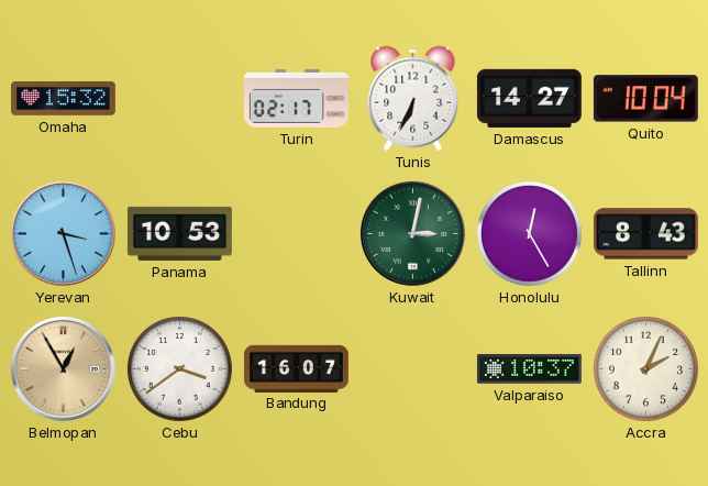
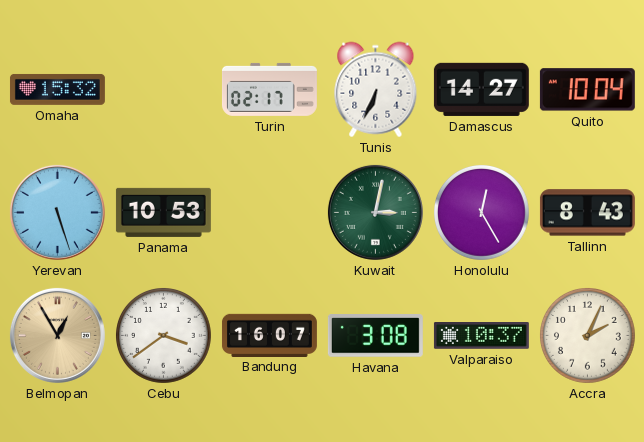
Yerevan: 3:27 -> 5:27
Havana: none -> 3:08
